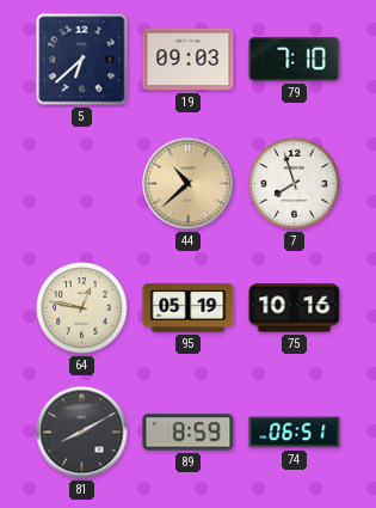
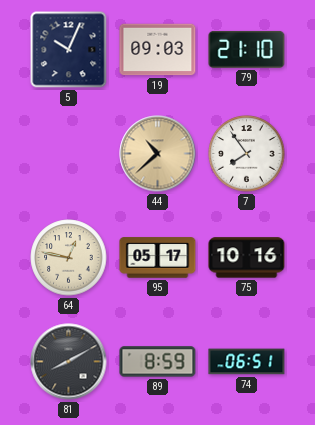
5: 6:38 -> 10:04
79: 7:10 -> 21:10
7: 7:57 -> 7:54
95: 05:19 -> 05:17
